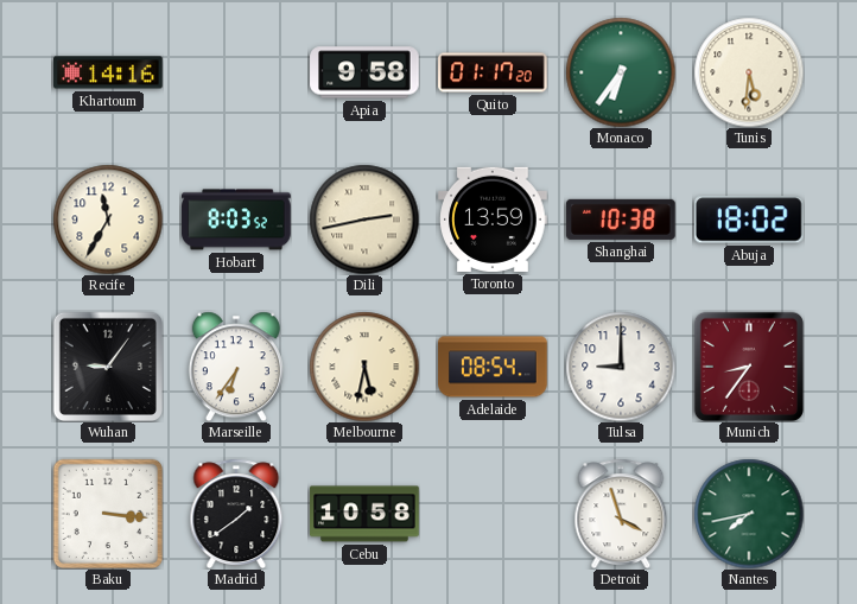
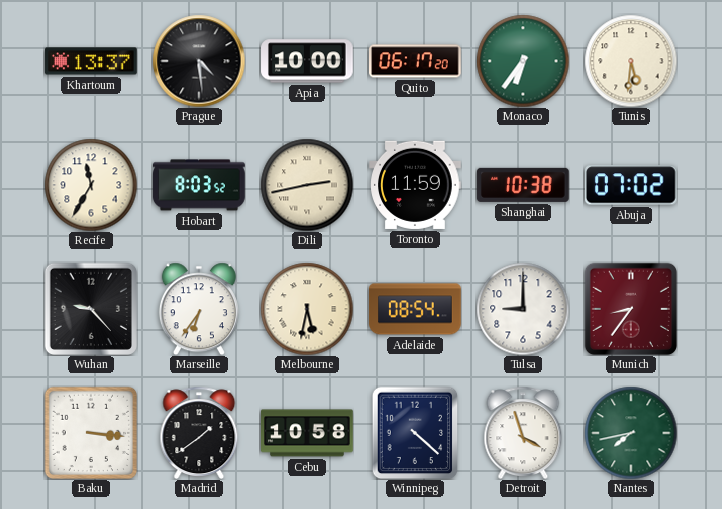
Khartoum: 14:16 -> 13:37
Prague: none -> 4:29
Apia: 9:58 -> 10:00
Quito: 01:17 -> 06:17
Toronto: 13:59 -> 11:59
Abuja: 18:02 -> 07:02
Wuhan: 9:06 -> 9:23
Winnipeg: none -> 4:22
